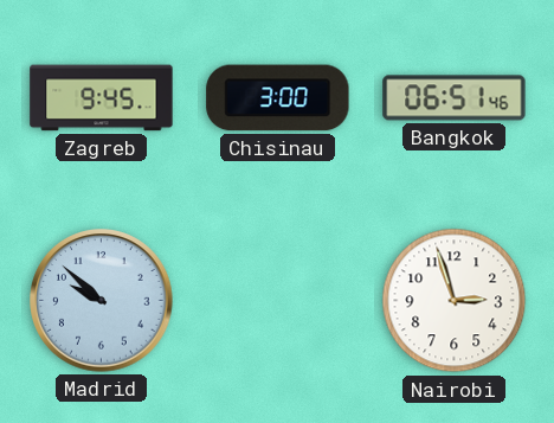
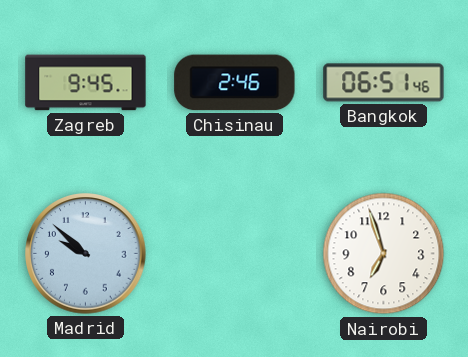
Chisinau: 3:00 -> 2:46
Nairobi: 2:57 -> 6:57
